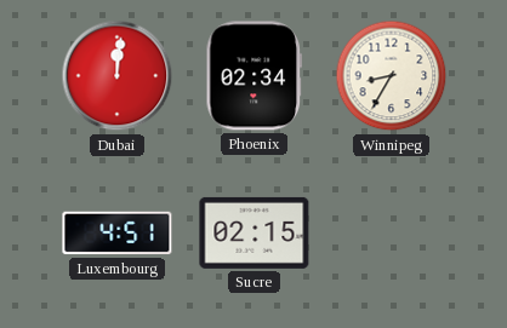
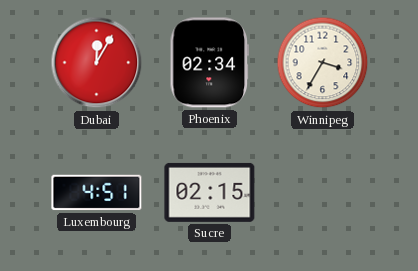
Dubai: 12:01 -> 12:05
Winnipeg: 8:35 -> 3:35
